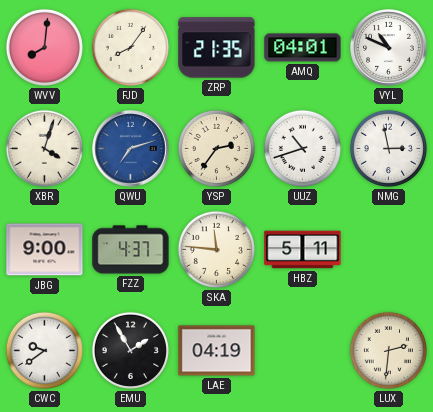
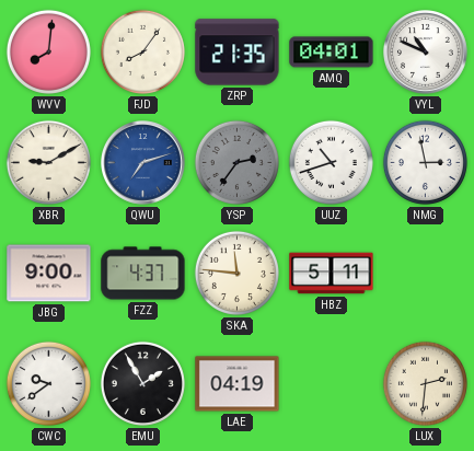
XBR: 4:03 -> 9:10
YSP dial: cream -> grey
